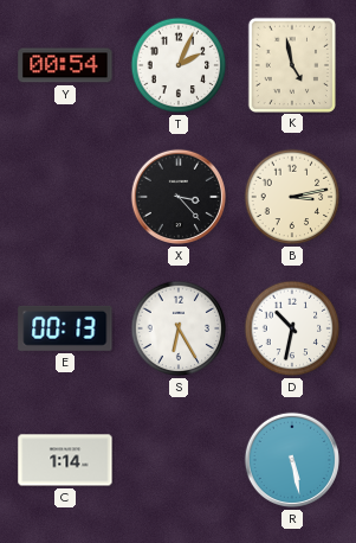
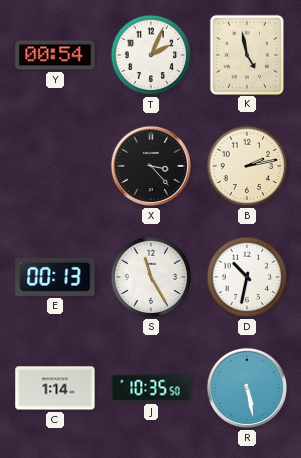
B: 3:13 -> 2:13
S: 6:25 -> 11:25
J: none -> 10:35
